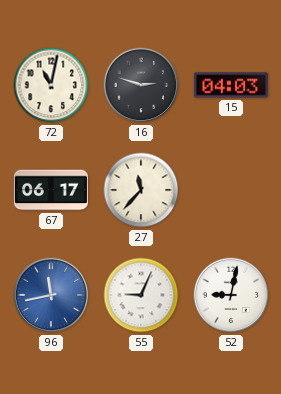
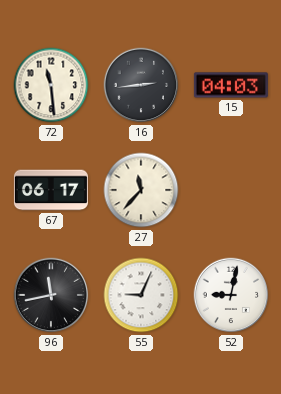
72: 11:02 -> 11:29
16: 2:48 -> 2:44
96 dial: blue -> black
